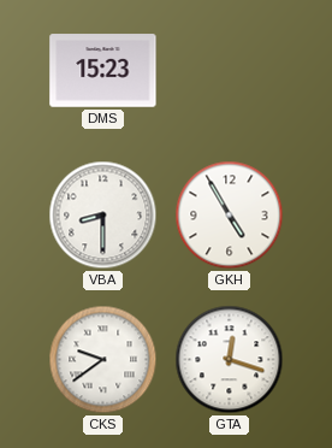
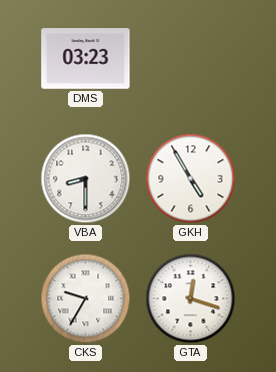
DMS: 15:23 -> 03:23
CKS: 9:39 -> 9:35
